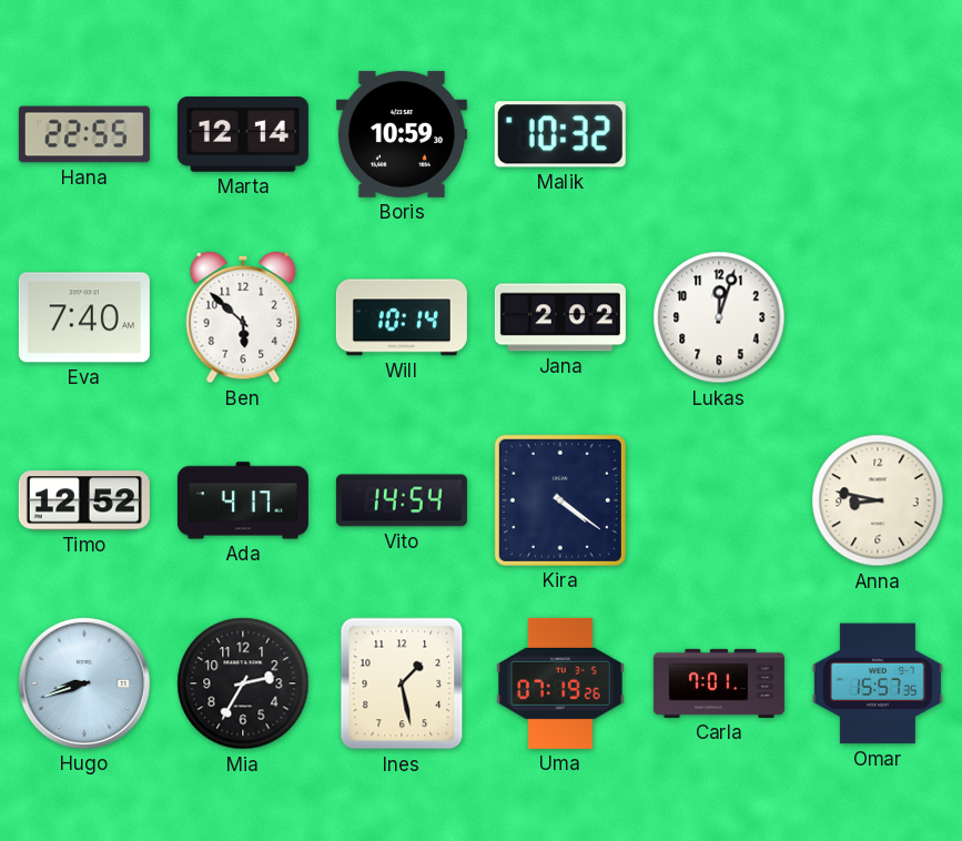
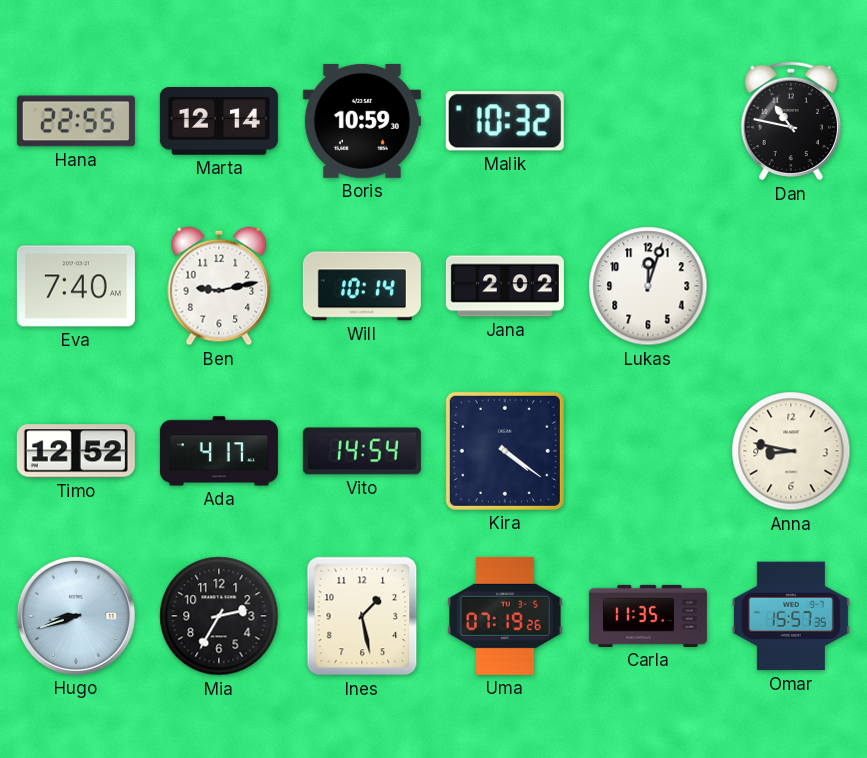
Dan: none -> 10:47
Ben: 5:52 -> 9:13
Carla: 7:01 -> 11:35
